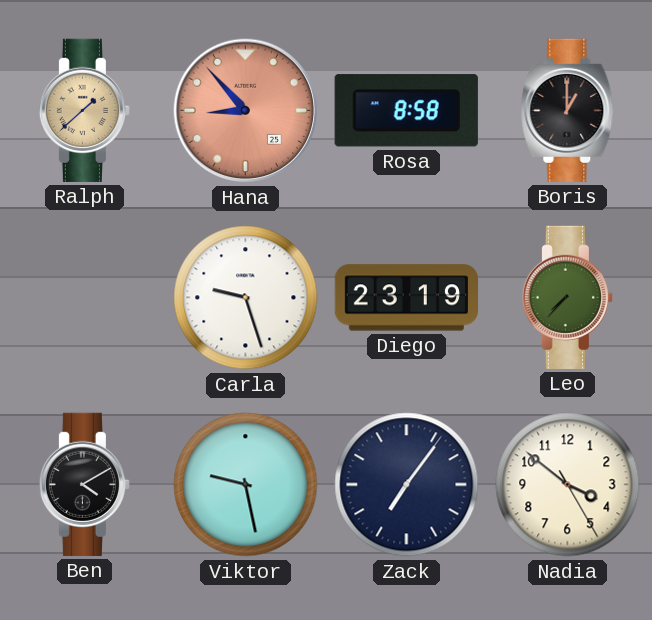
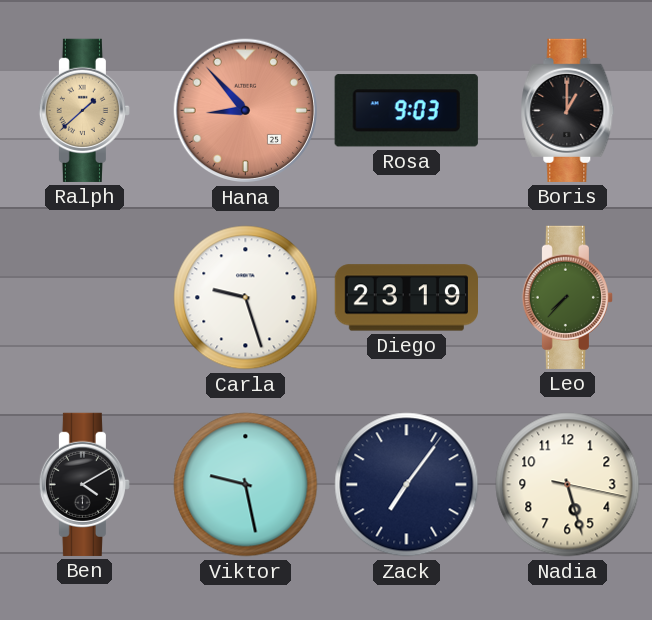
Rosa: 8:58 -> 9:03
Nadia: 3:51 -> 5:27
